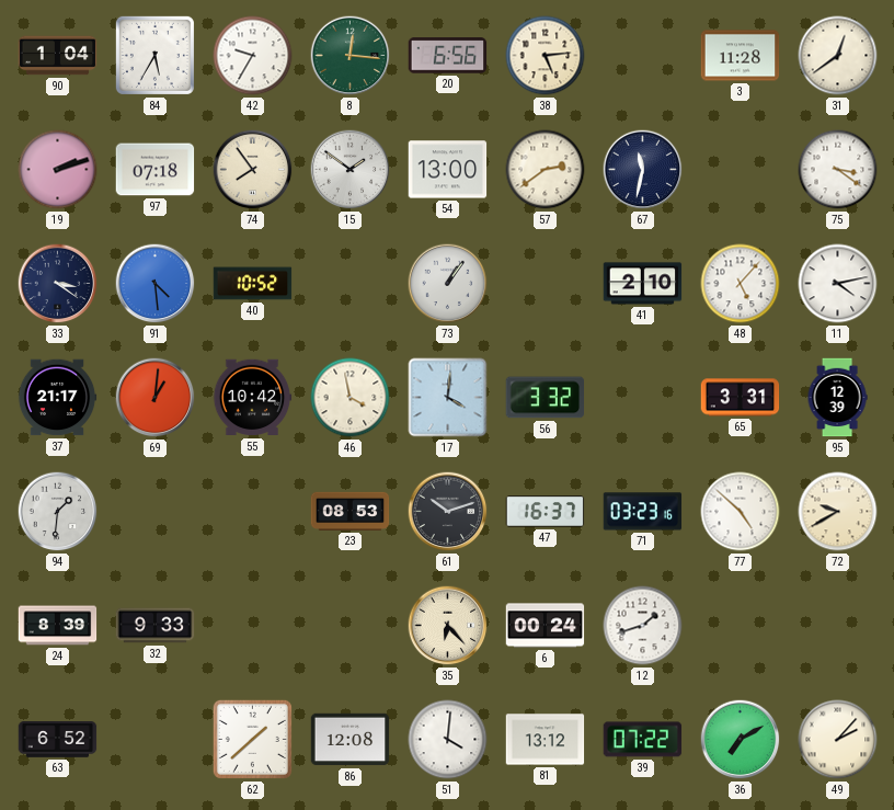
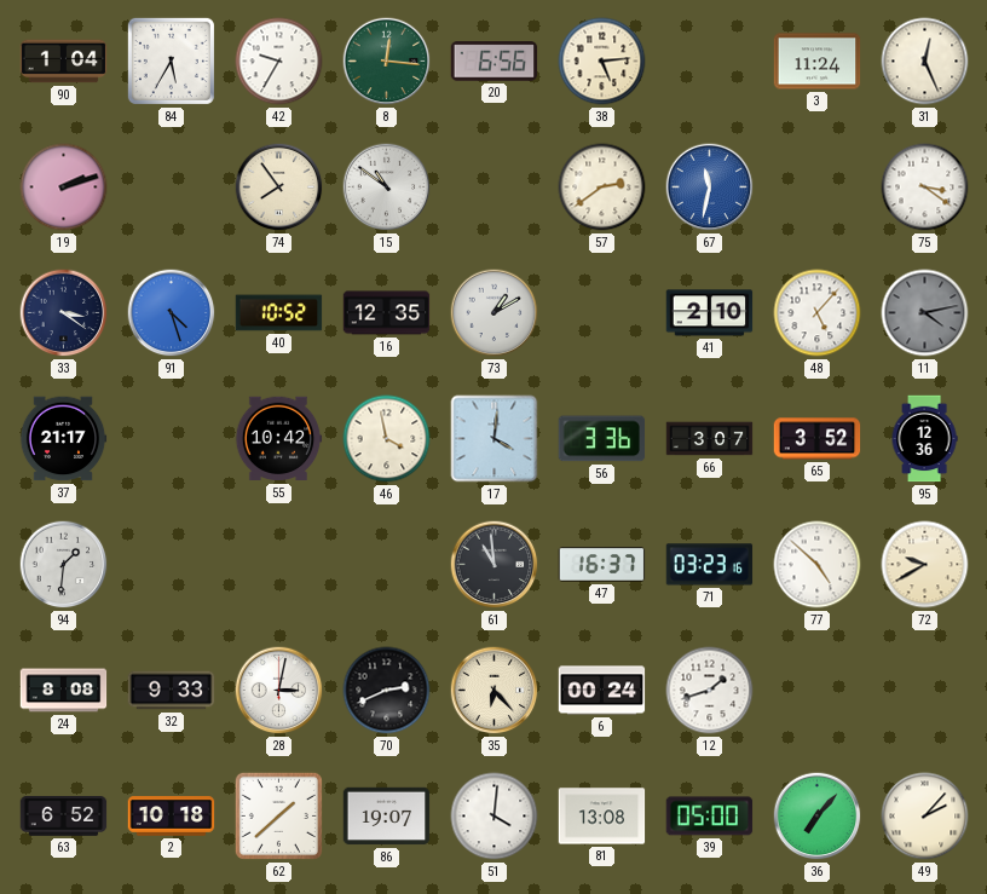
3: 11:28 -> 11:24
31: 12:39 -> 12:26
97: 07:18 -> none
15: 1:51 -> 10:51
54: 13:00 -> none
67 dial: navy -> blue
91: 4:29 -> 4:27
16: none -> 12:35
73: 1:06 -> 1:10
11 dial: white -> grey
69: 1:01 -> none
56: 3:32 -> 3:36
66: none -> 3:07
65: 3:31 -> 3:52
95: 12:39 -> 12:36
23: 08:53 -> none
61: 10:12 -> 10:59
24: 8:39 -> 8:08
28: none -> 3:02
70: none -> 2:41
2: none -> 10:18
86: 12:08 -> 19:07
81: 13:12 -> 13:08
39: 07:22 -> 05:00
36: 7:10 -> 7:07
